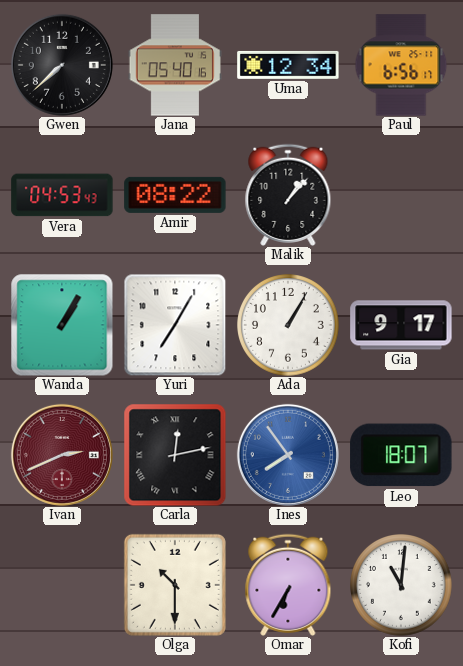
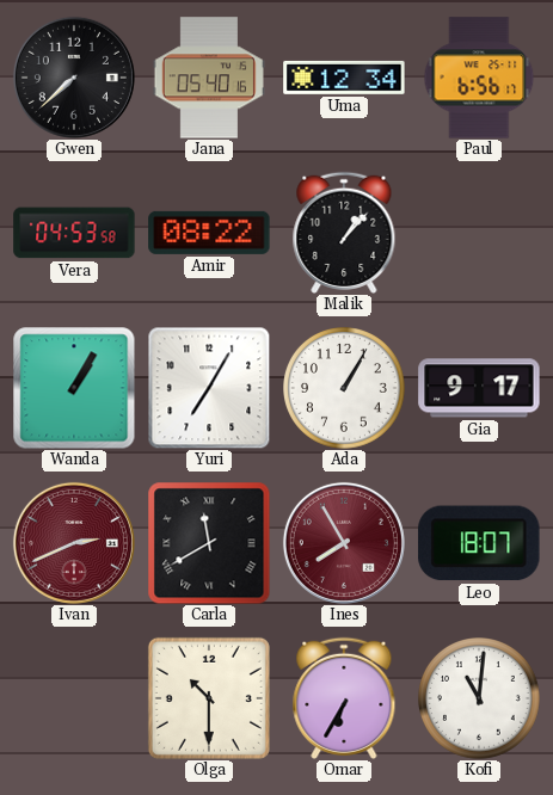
Vera: 04:53:43 -> 04:53:58
Carla: 12:13 -> 11:40
Ines: 7:54 -> 7:55
Ines dial: blue -> burgundy
